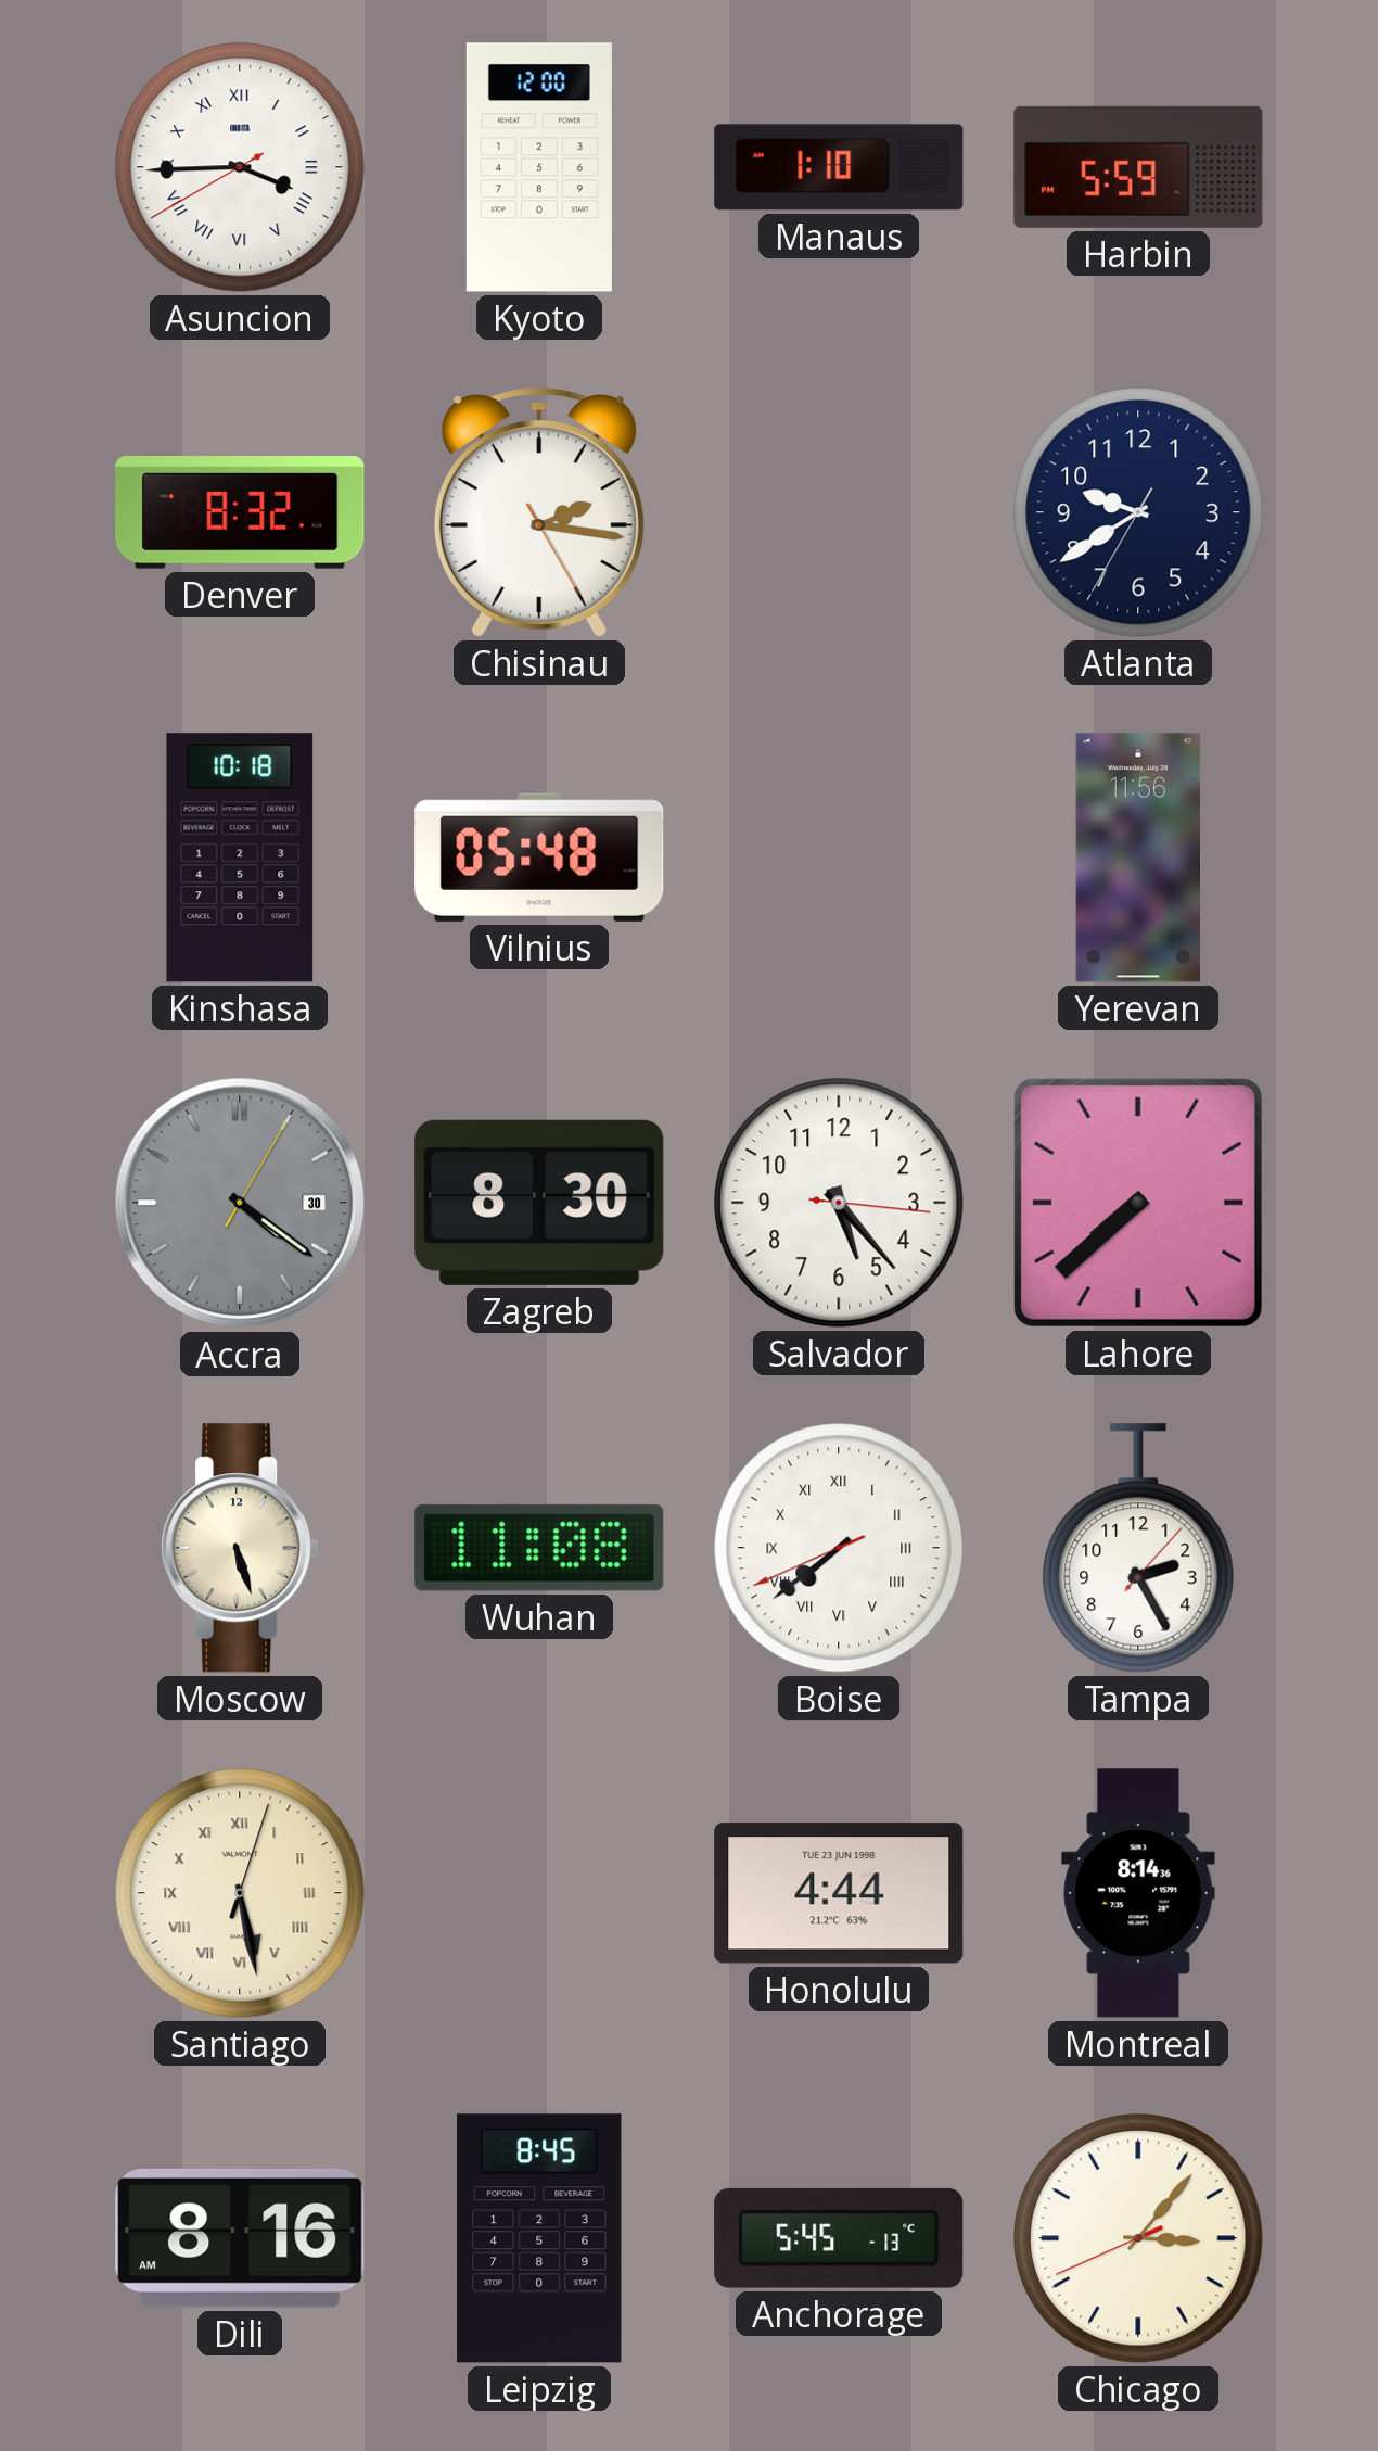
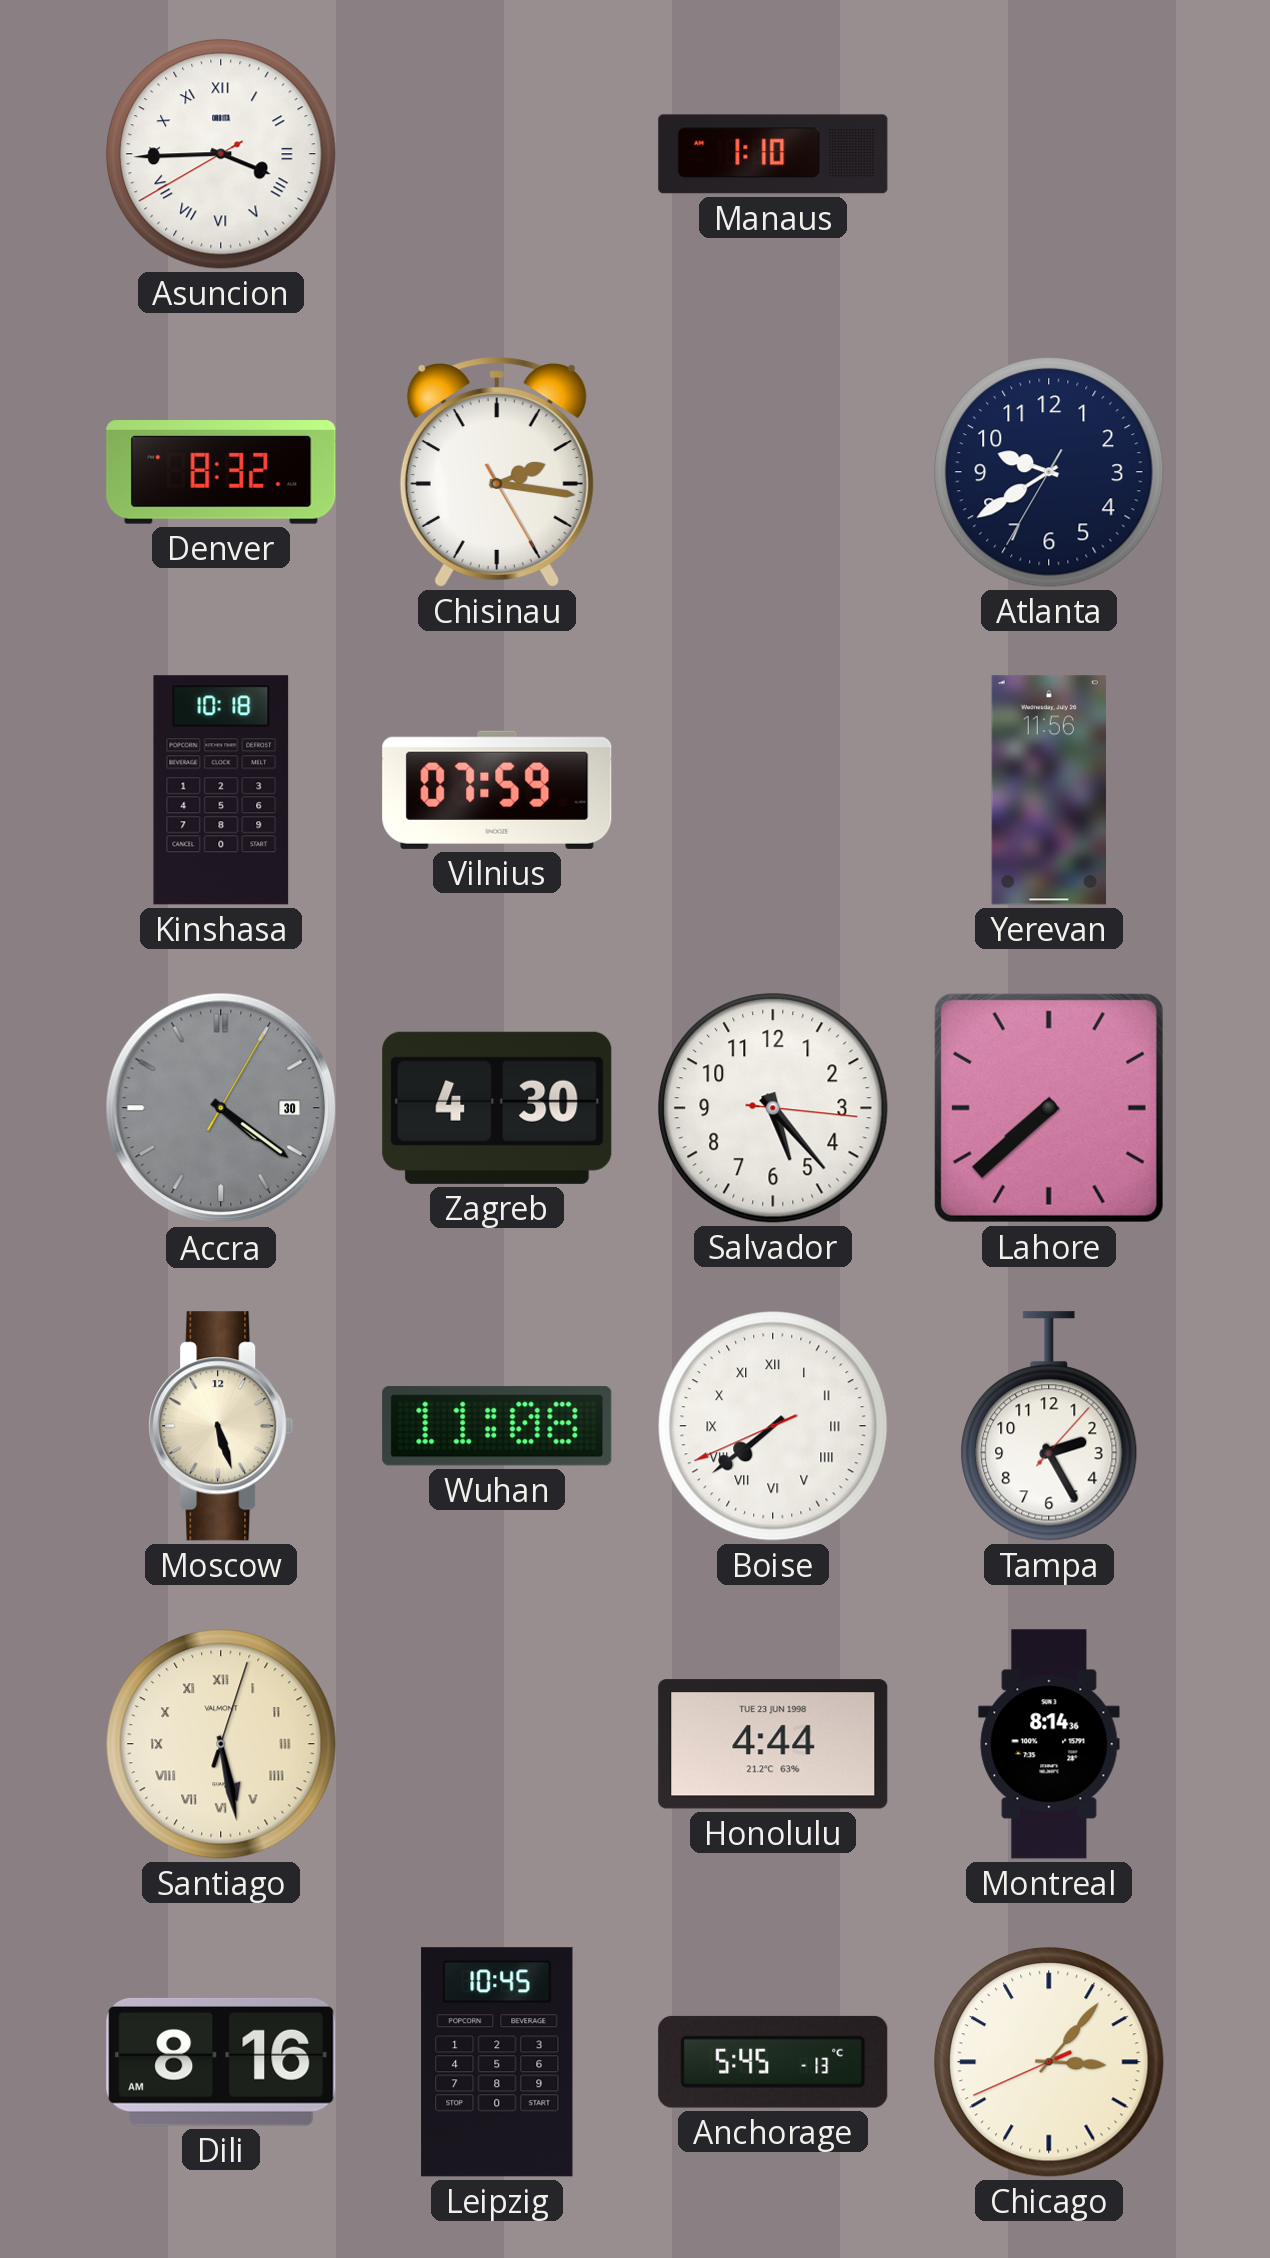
Kyoto: 12:00 -> none
Harbin: 5:59 -> none
Vilnius: 05:48 -> 07:59
Zagreb: 8:30 -> 4:30
Leipzig: 8:45 -> 10:45
